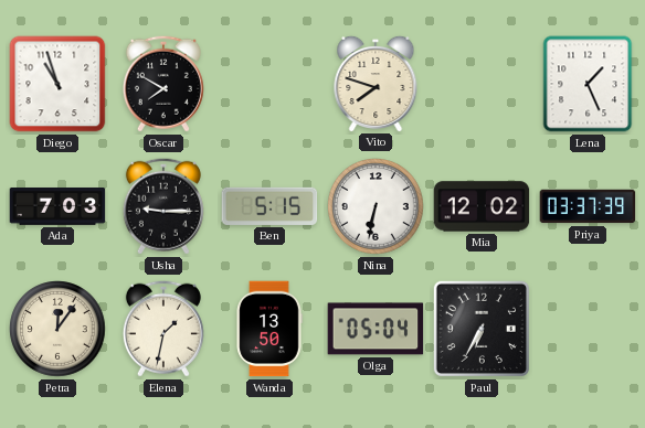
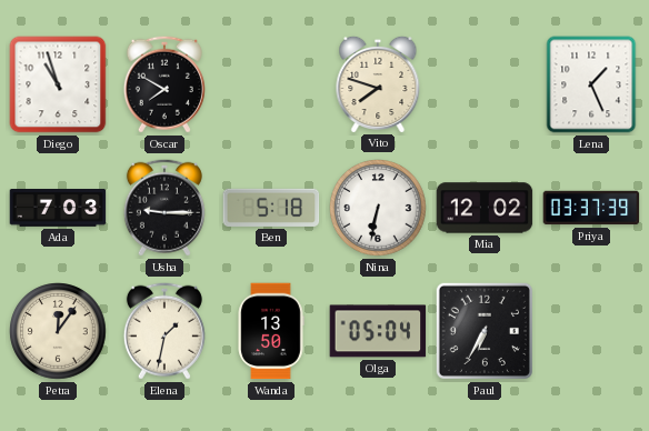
Ben: 5:15 -> 5:18
